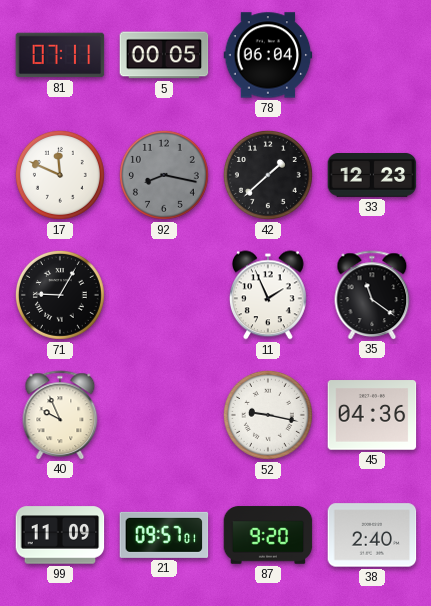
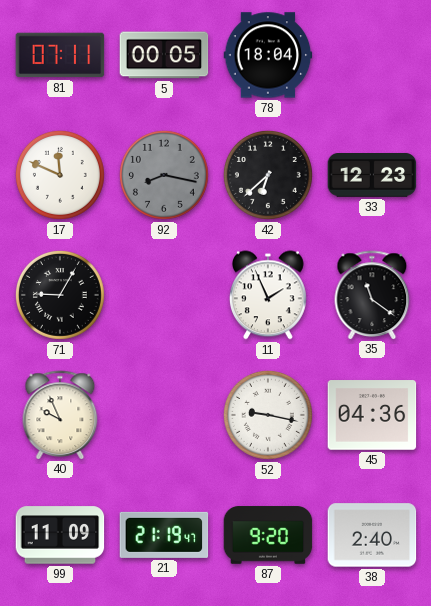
78: 06:04 -> 18:04
42: 1:38 -> 6:38
21: 09:57 -> 21:19
